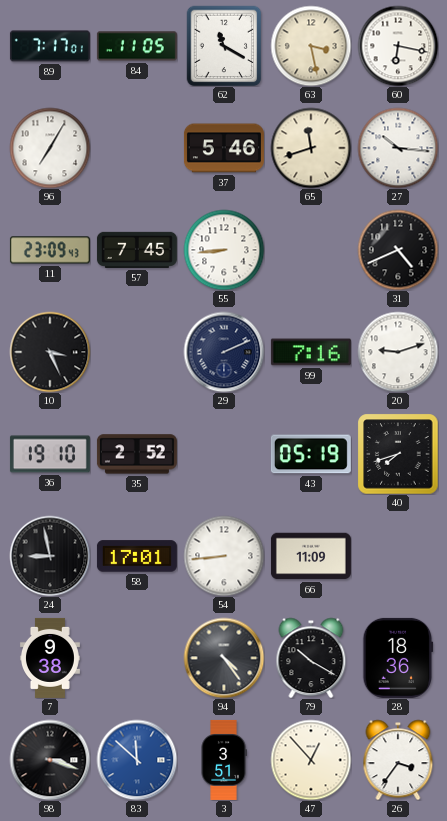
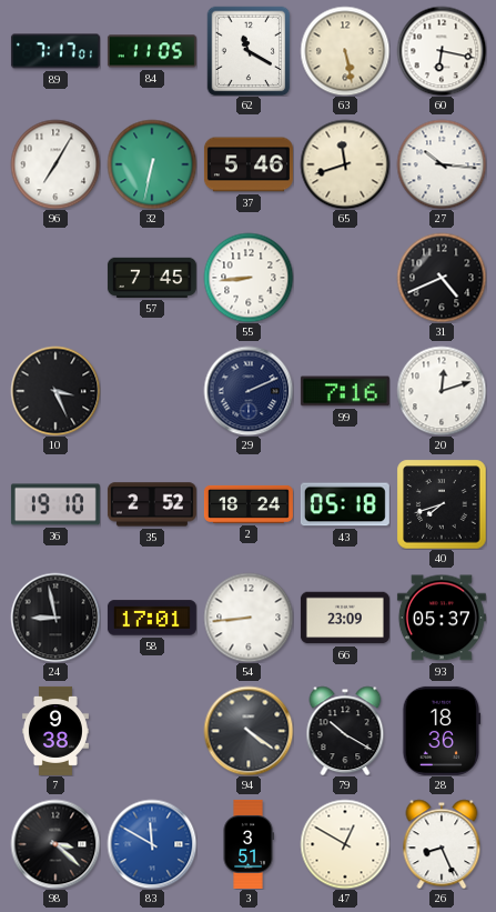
63: 3:28 -> 5:28
32: none -> 6:32
11: 23:09 -> none
20: 9:12 -> 12:12
2: none -> 18:24
43: 05:19 -> 05:18
66: 11:09 -> 23:09
93: none -> 05:37
94: 4:24 -> 4:21
98: 3:18 -> 3:22
83: 11:52 -> 11:50
47: 12:53 -> 12:50
26: 3:36 -> 8:26
